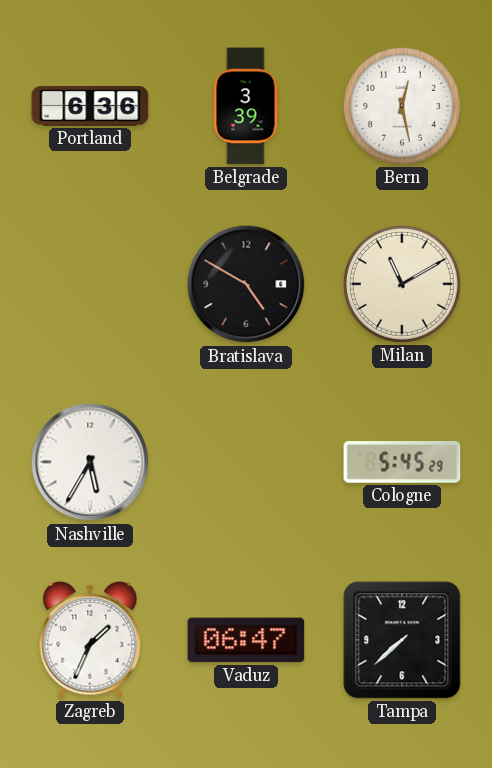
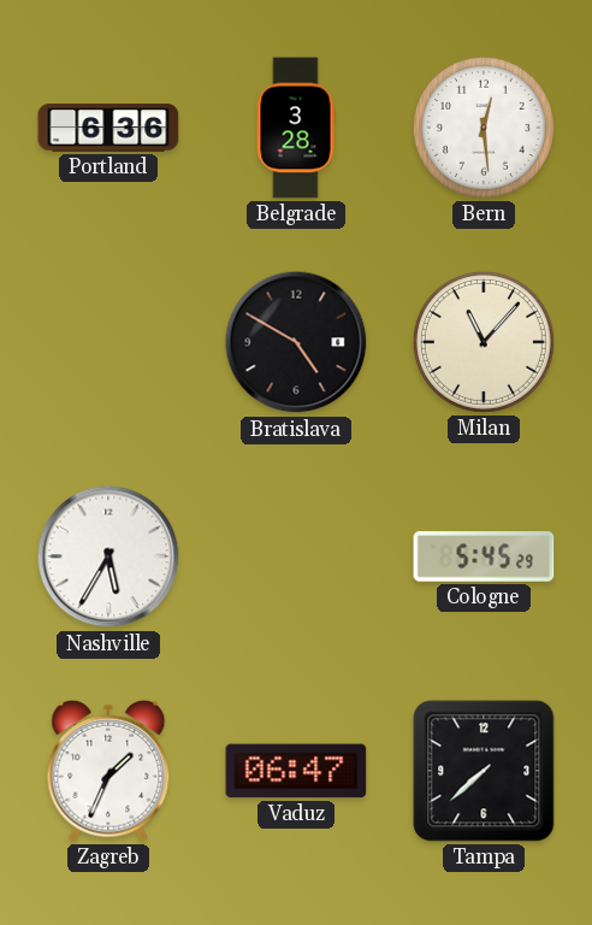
Belgrade: 3:39 -> 3:28
Bern: 12:28 -> 12:29
Milan: 11:10 -> 11:07
